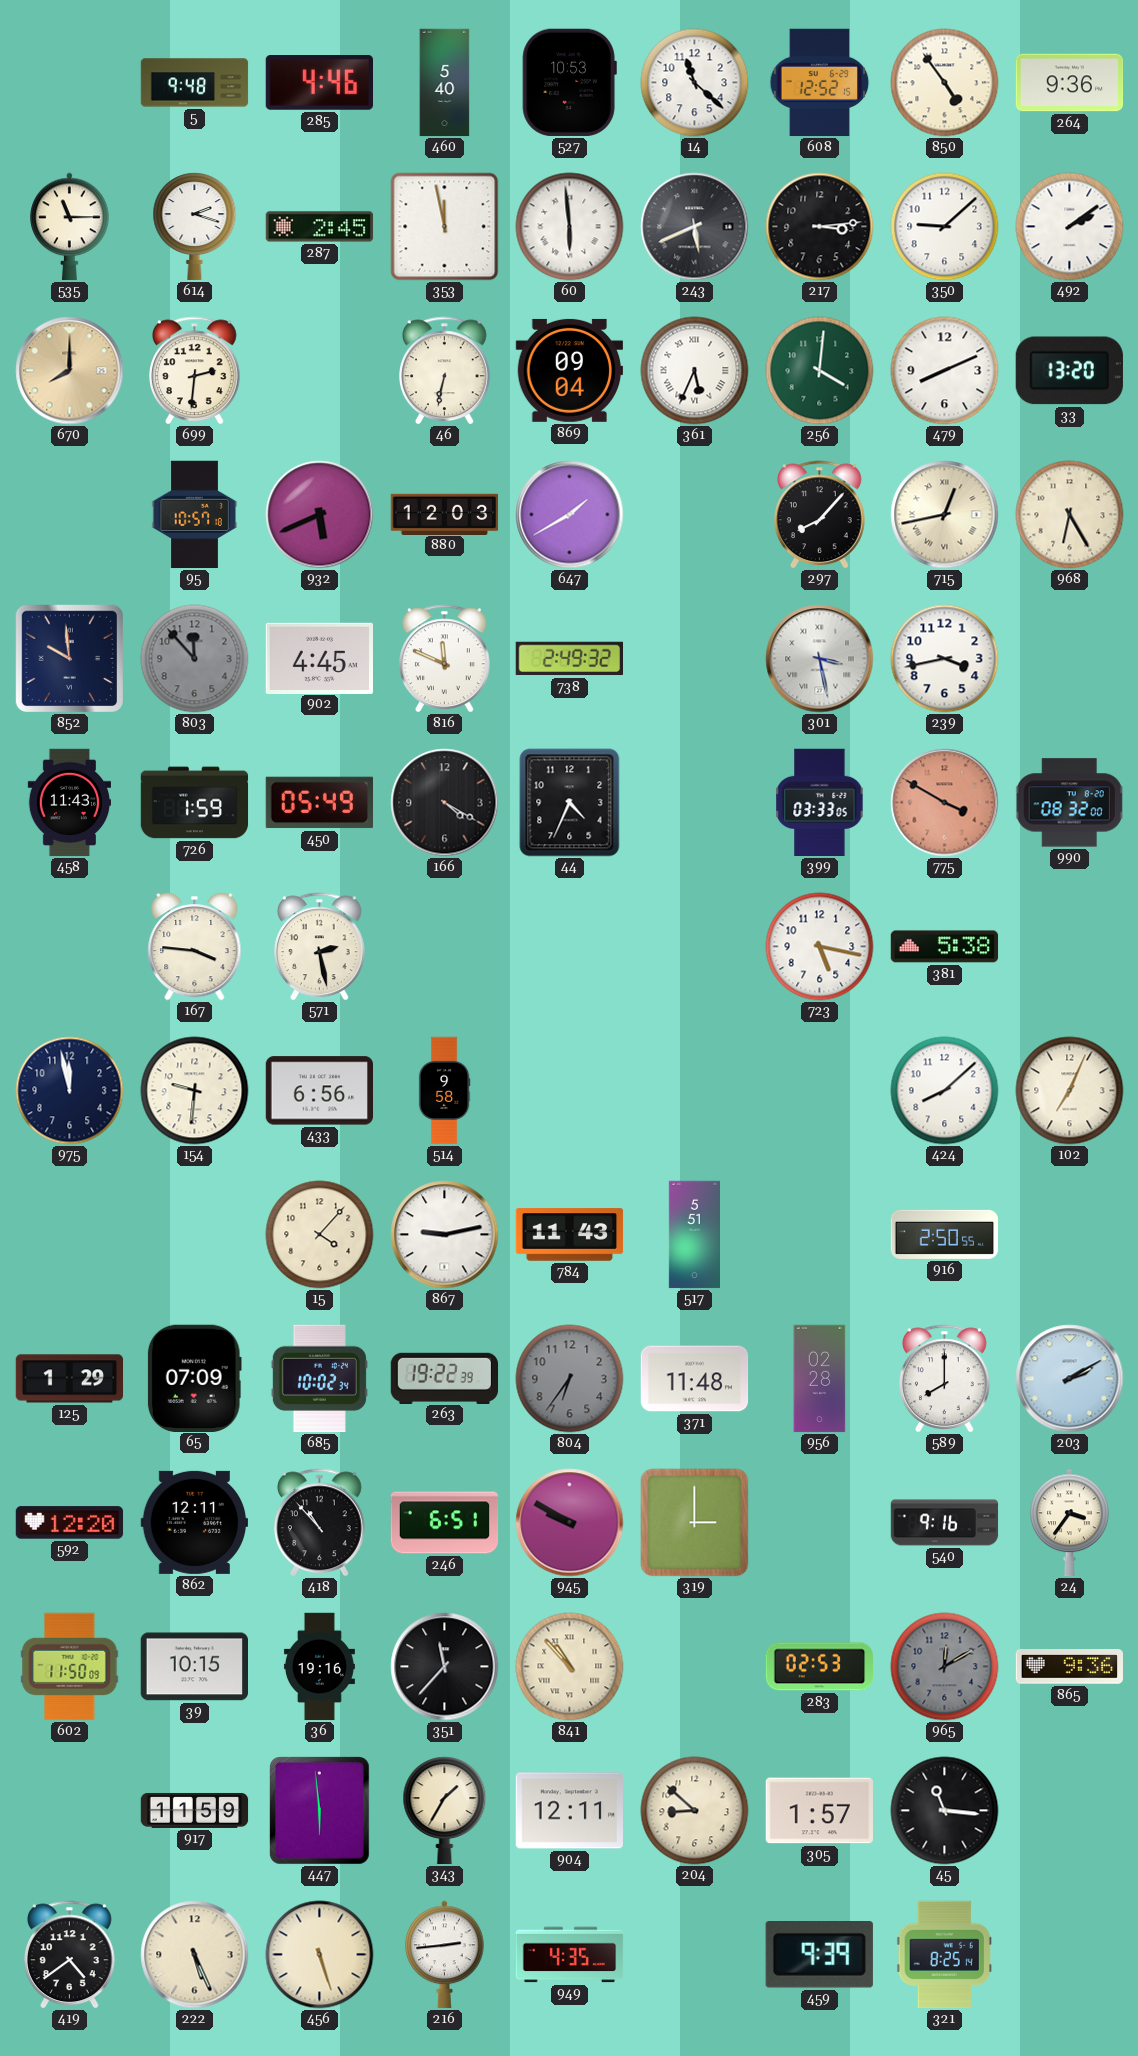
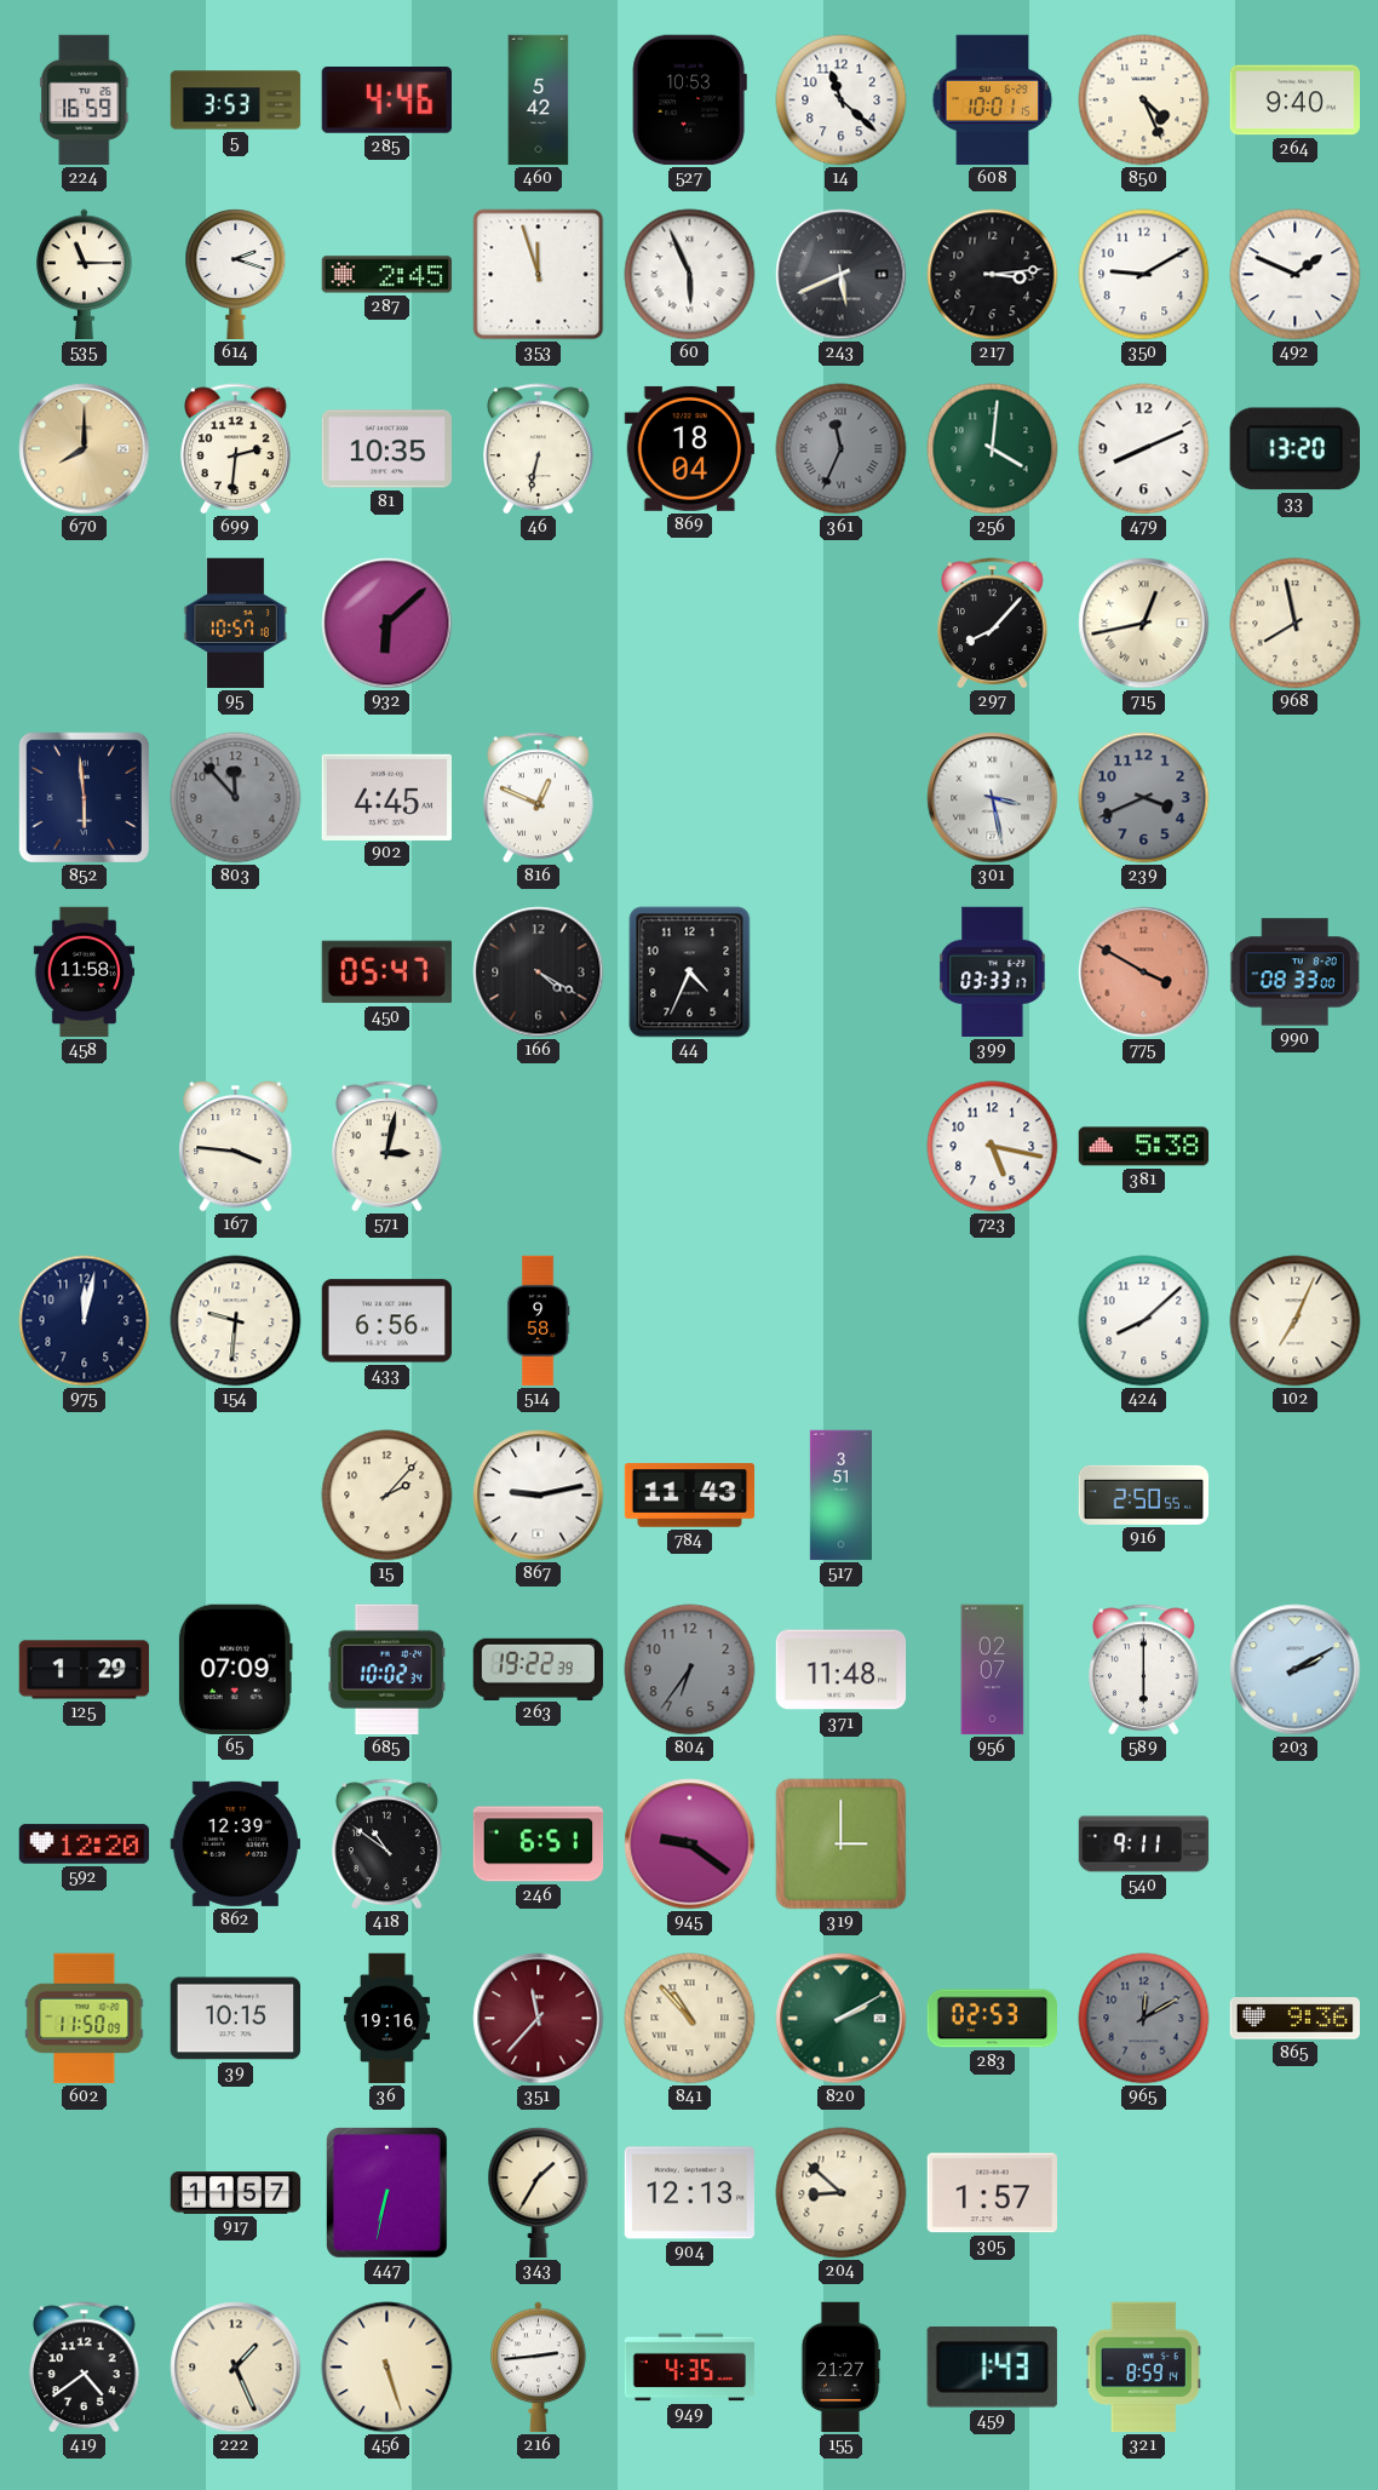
224: none -> 16:59
5: 9:48 -> 3:53
460: 5:40 -> 5:42
608: 12:52 -> 10:01
850: 4:54 -> 4:26
264: 9:36 -> 9:40
353: 11:58 -> 11:57
60: 5:59 -> 5:56
350: 9:08 -> 9:10
492: 2:09 -> 1:49
81: none -> 10:35
869: 09:04 -> 18:04
361: 5:34 -> 11:34
361 dial: white -> grey
932: 5:41 -> 6:08
880: 12:03 -> none
647: 1:40 -> none
968: 6:25 -> 7:58
852: 9:59 -> 5:59
816: 11:49 -> 12:49
738: 2:49 -> none
239: 3:43 -> 3:41
239 dial: white -> grey
458: 11:43 -> 11:58
726: 1:59 -> none
450: 05:49 -> 05:47
399: 03:33:05 -> 03:33:17
990: 08:32 -> 08:33
571: 2:28 -> 3:02
975: 11:58 -> 12:02
15: 4:07 -> 2:07
517: 5:51 -> 3:51
956: 02:28 -> 02:07
589: 8:00 -> 6:00
862: 12:11 -> 12:39
418: 10:53 -> 10:51
945: 9:50 -> 9:21
540: 9:16 -> 9:11
24: 3:36 -> none
351 dial: black -> burgundy
820: none -> 2:10
917: 11:59 -> 11:57
447: 5:59 -> 6:32
904: 12:11 -> 12:13
45: 11:16 -> none
222: 5:26 -> 1:26
155: none -> 21:27
459: 9:39 -> 1:43
321: 8:25 -> 8:59
